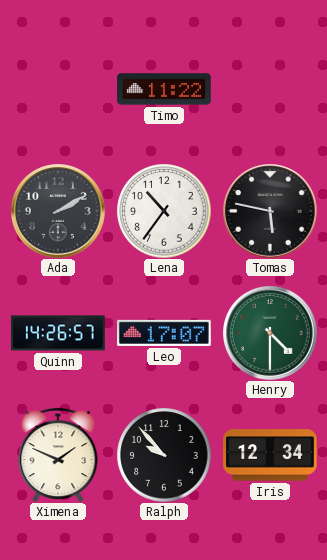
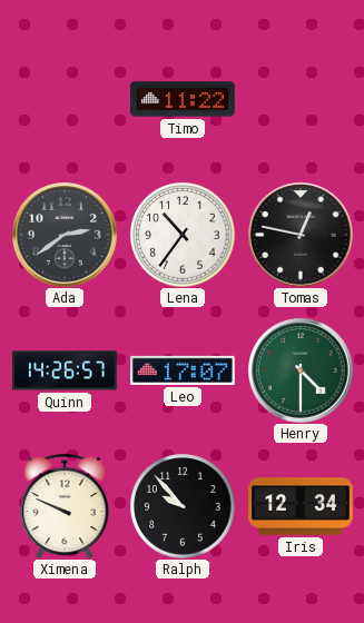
Ada: 2:10 -> 2:39
Tomas: 5:47 -> 12:47
Ximena: 1:49 -> 9:49
